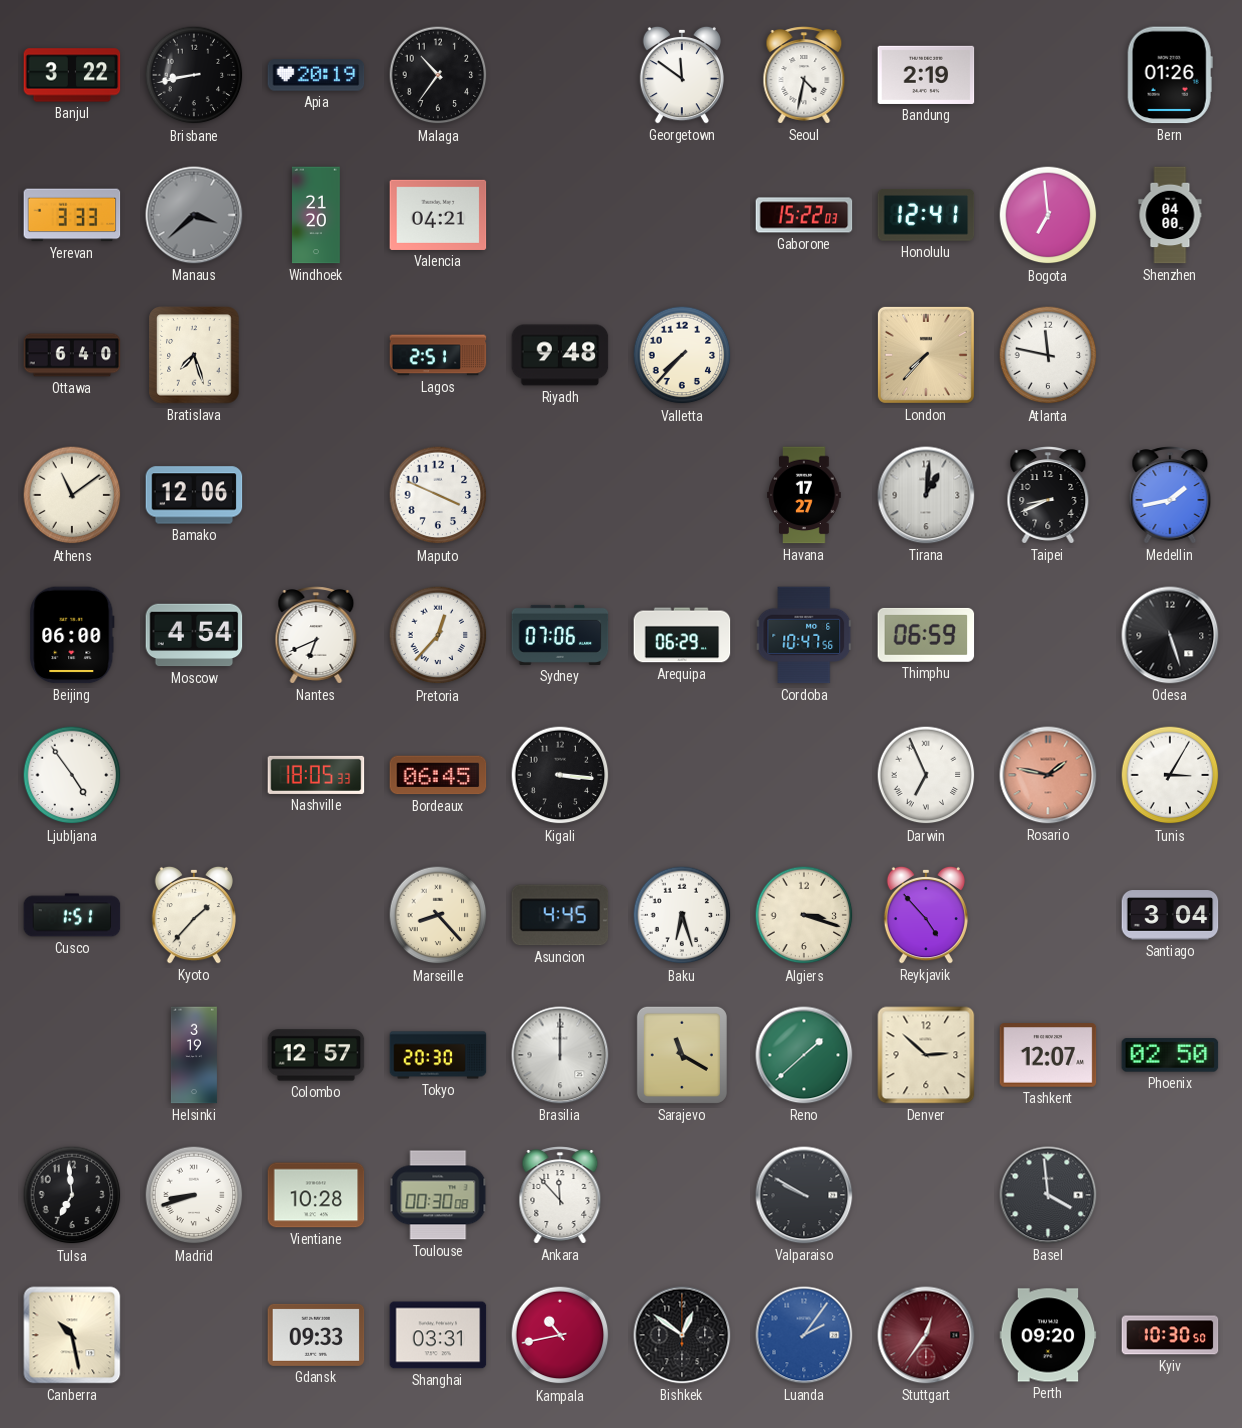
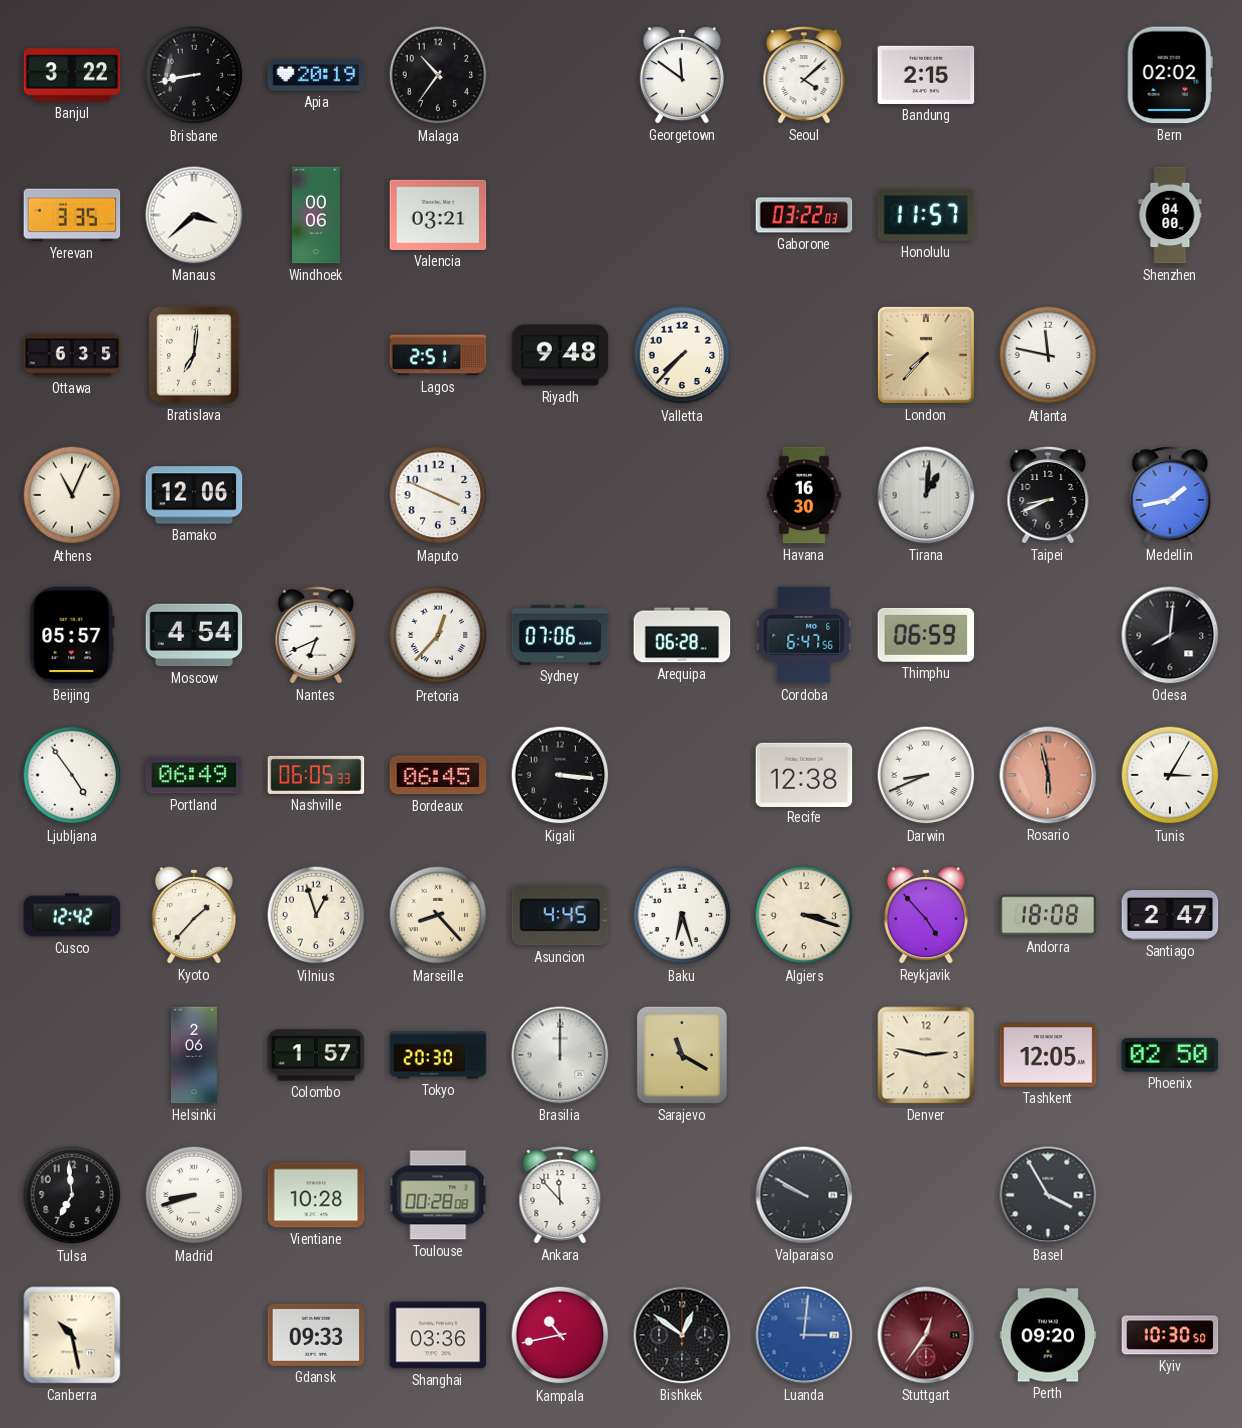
Seoul: 4:32 -> 4:08
Bandung: 2:19 -> 2:15
Bern: 01:26 -> 02:02
Yerevan: 3:33 -> 3:35
Manaus dial: grey -> white
Windhoek: 21:20 -> 00:06
Valencia: 04:21 -> 03:21
Gaborone: 15:22 -> 03:22
Honolulu: 12:41 -> 11:57
Bogota: 6:59 -> none
Ottawa: 6:40 -> 6:35
Bratislava: 7:27 -> 7:01
Athens: 11:09 -> 11:04
Havana: 17:27 -> 16:30
Beijing: 06:00 -> 05:57
Arequipa: 06:29 -> 06:28
Cordoba: 10:47 -> 6:47
Odesa: 5:27 -> 8:01
Portland: none -> 06:49
Nashville: 18:05 -> 06:05
Recife: none -> 12:38
Darwin: 6:56 -> 8:41
Rosario: 1:47 -> 5:58
Cusco: 1:51 -> 12:42
Vilnius: none -> 12:57
Andorra: none -> 18:08
Santiago: 3:04 -> 2:47
Helsinki: 3:19 -> 2:06
Colombo: 12:57 -> 1:57
Reno: 1:38 -> none
Denver: 2:52 -> 2:47
Tashkent: 12:07 -> 12:05
Toulouse: 00:30 -> 00:28
Basel: 3:59 -> 3:55
Shanghai: 03:31 -> 03:36
Luanda: 2:06 -> 3:01
